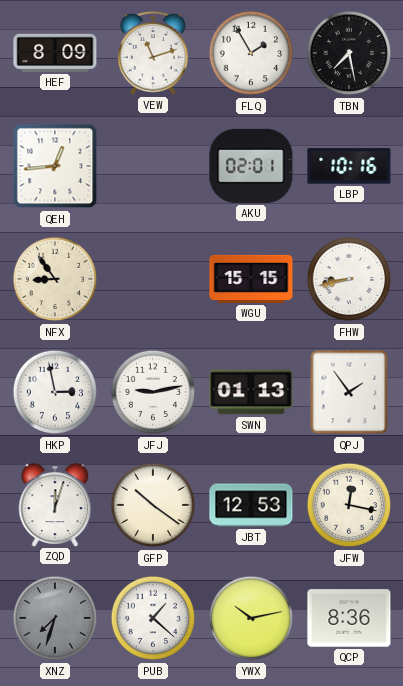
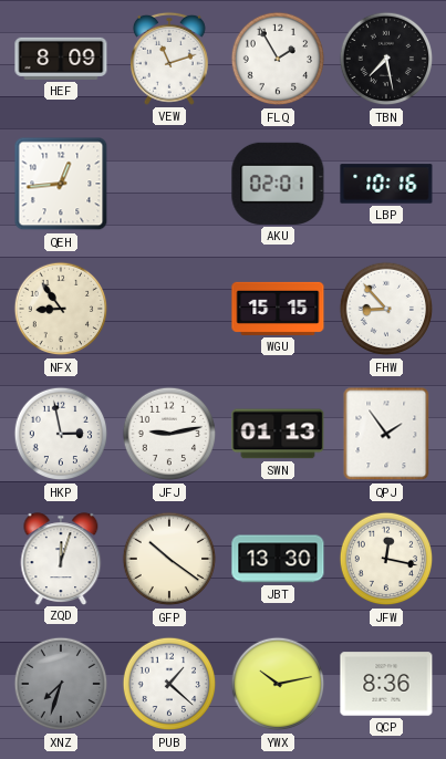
FHW: 8:43 -> 8:53
JBT: 12:53 -> 13:30
